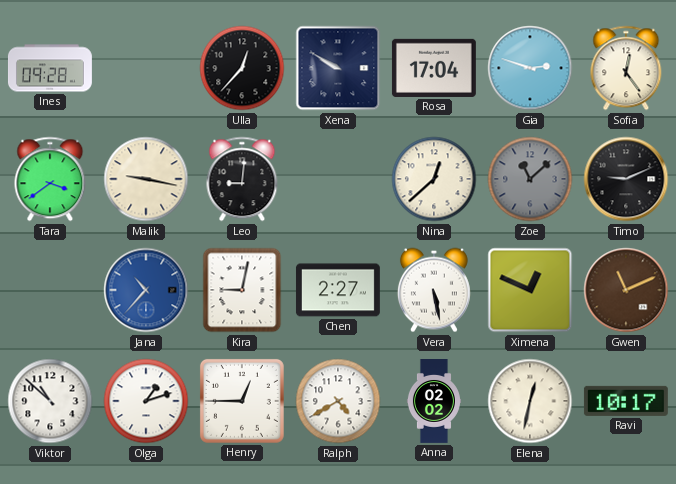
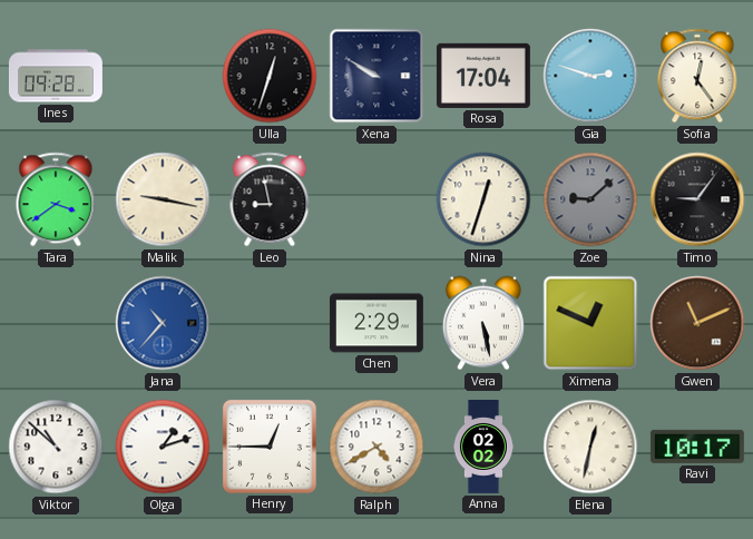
Ulla: 12:37 -> 12:33
Leo: 9:01 -> 8:58
Nina: 12:38 -> 12:33
Zoe: 11:08 -> 9:08
Timo: 9:11 -> 9:06
Kira: 9:02 -> none
Chen: 2:27 -> 2:29
